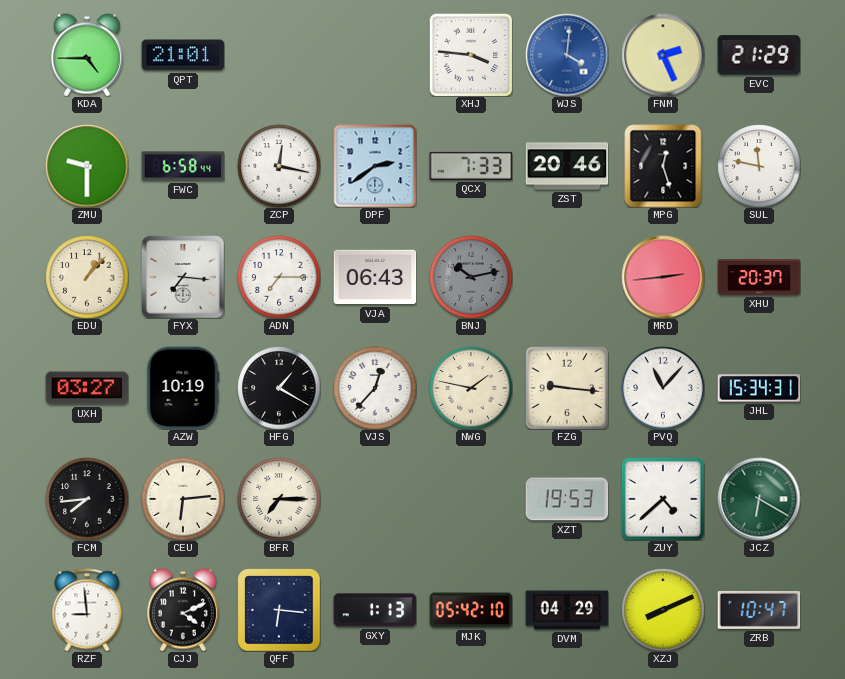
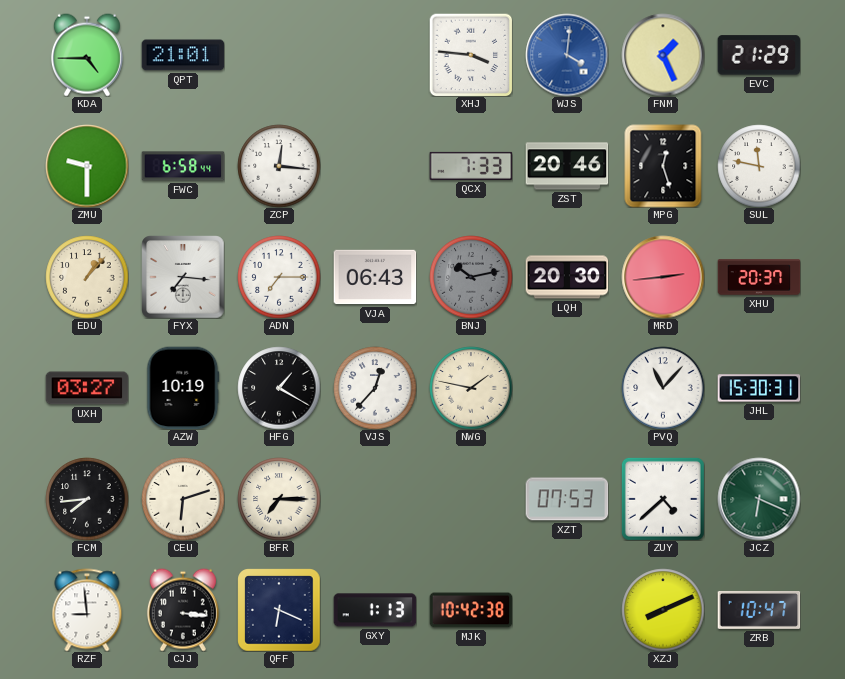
FNM: 2:26 -> 1:26
ZCP: 12:17 -> 12:16
DPF: 2:39 -> none
LQH: none -> 20:30
FZG: 9:16 -> none
JHL: 15:34 -> 15:30
CEU: 6:14 -> 6:12
XZT: 19:53 -> 07:53
JCZ: 6:20 -> 6:19
CJJ: 4:11 -> 3:16
QFF: 6:16 -> 6:19
MJK: 05:42 -> 10:42
DVM: 04:29 -> none
